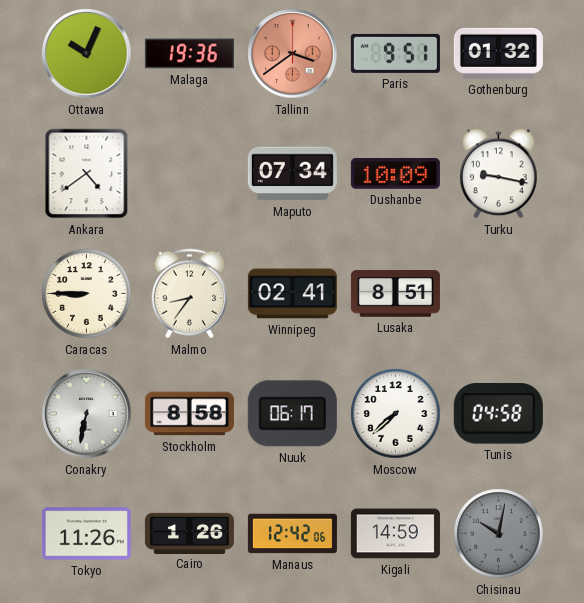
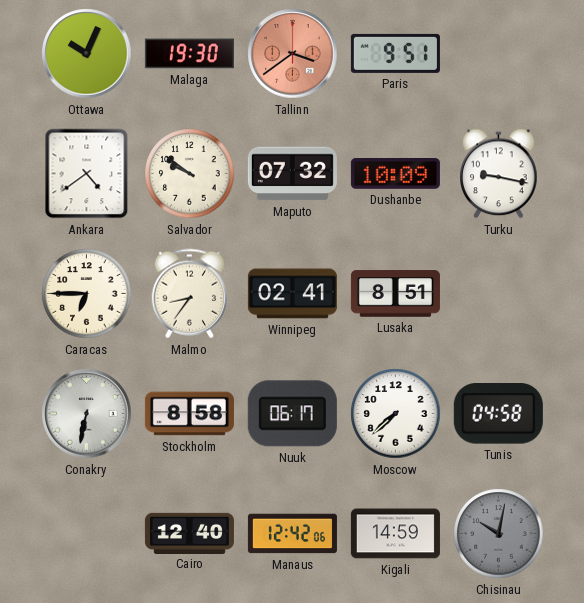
Malaga: 19:36 -> 19:30
Gothenburg: 01:32 -> none
Salvador: none -> 9:51
Maputo: 07:34 -> 07:32
Caracas: 8:45 -> 6:45
Tokyo: 11:26 -> none
Cairo: 1:26 -> 12:40
